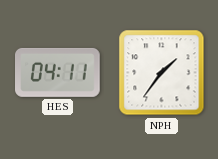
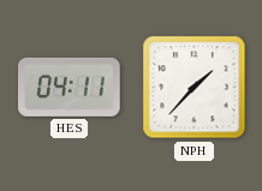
NPH: 1:36 -> 1:37
